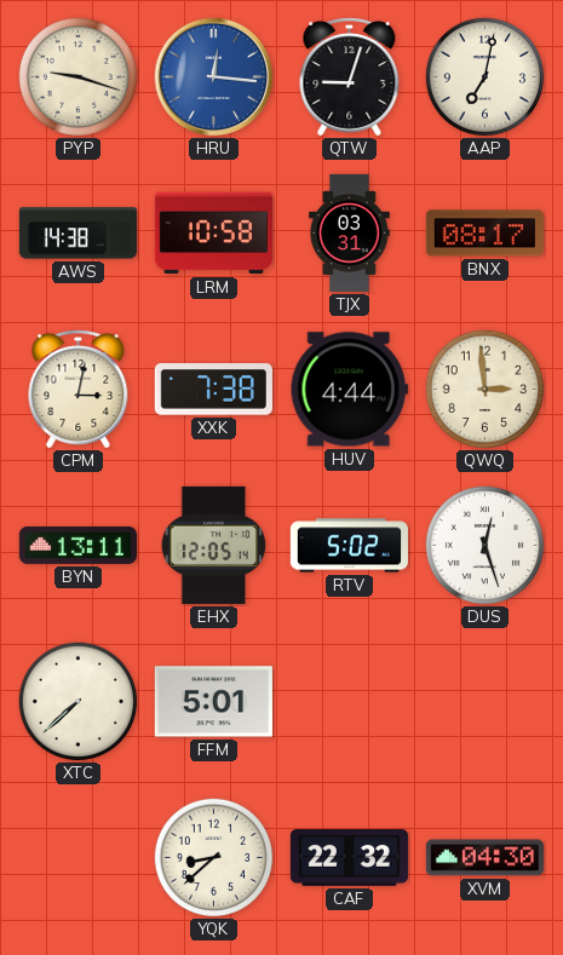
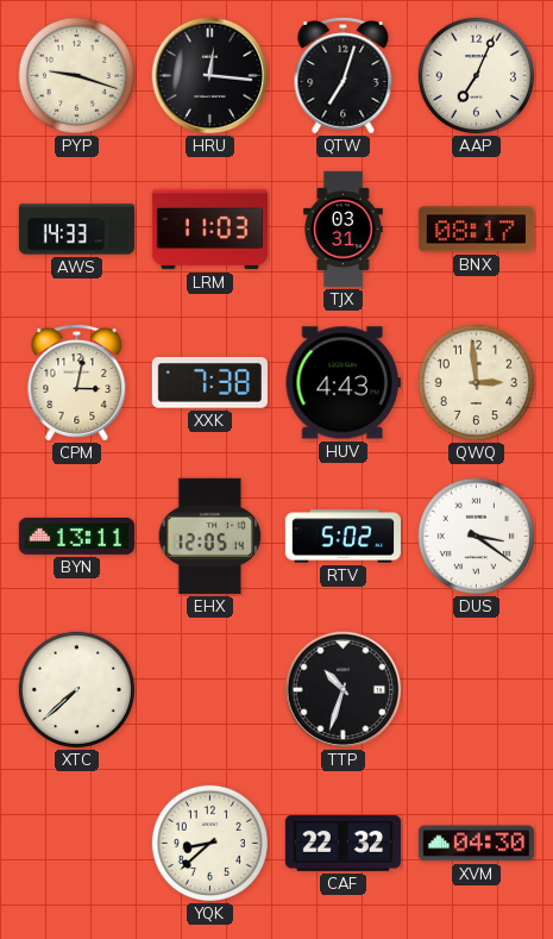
HRU dial: blue -> black
QTW: 9:03 -> 7:03
AAP: 7:02 -> 7:04
AWS: 14:38 -> 14:33
LRM: 10:58 -> 11:03
HUV: 4:44 -> 4:43
DUS: 12:27 -> 3:21
FFM: 5:01 -> none
TTP: none -> 10:33
